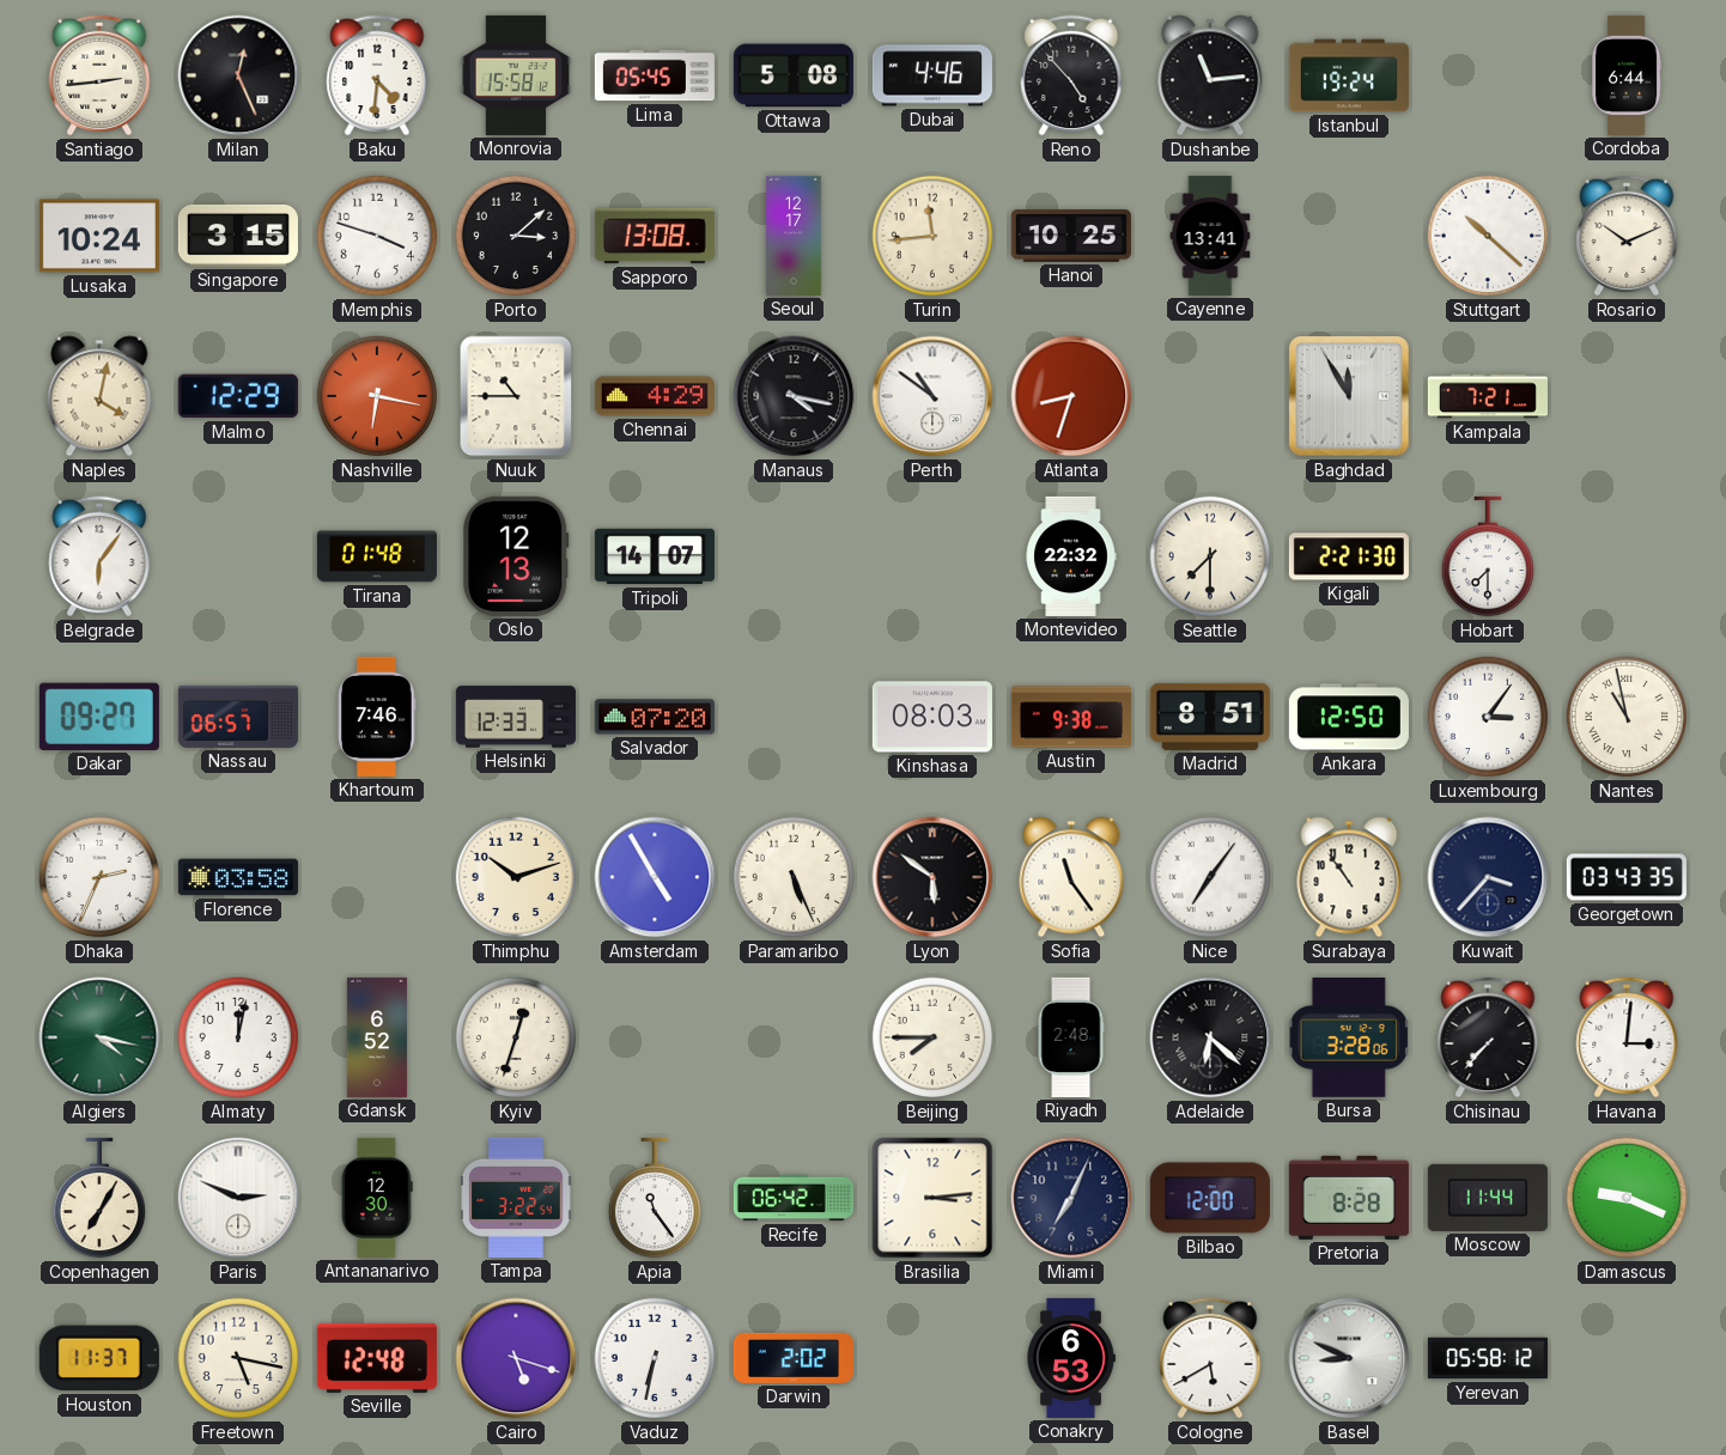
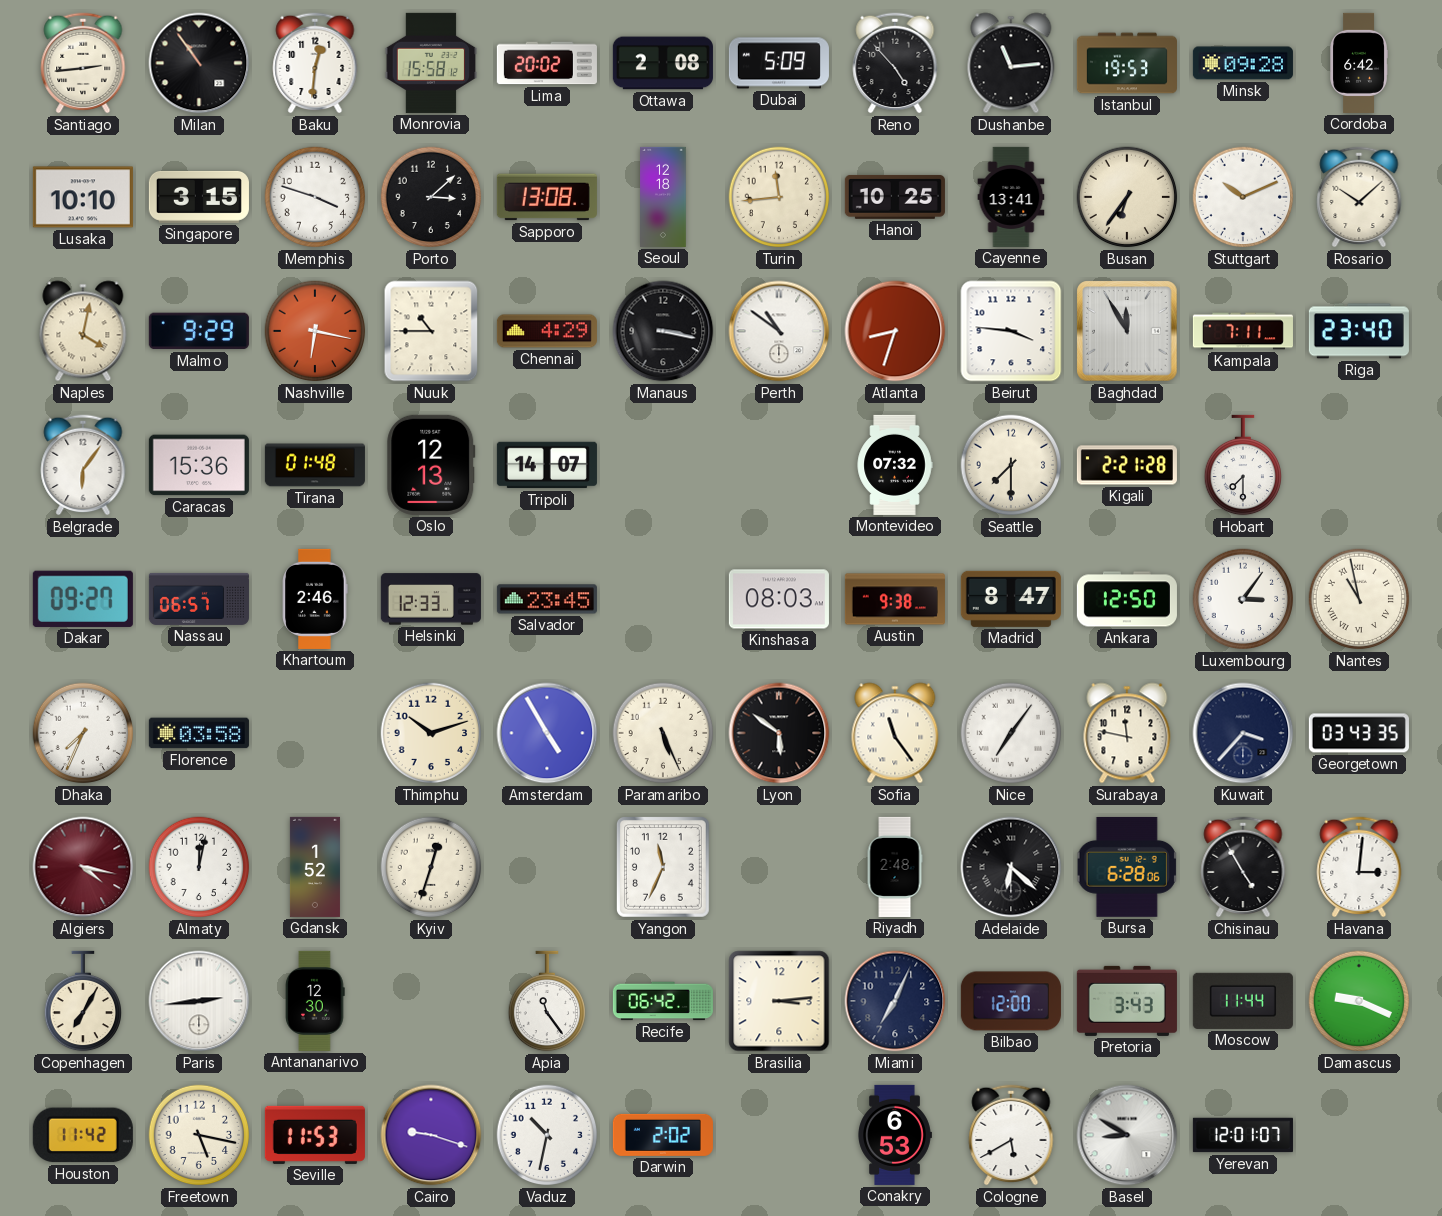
Milan: 12:26 -> 10:54
Baku: 4:31 -> 12:31
Lima: 05:45 -> 20:02
Ottawa: 5:08 -> 2:08
Dubai: 4:46 -> 5:09
Istanbul: 19:24 -> 19:53
Minsk: none -> 09:28
Cordoba: 6:44 -> 6:42
Lusaka: 10:24 -> 10:10
Seoul: 12:17 -> 12:18
Busan: none -> 6:36
Stuttgart: 10:22 -> 10:11
Rosario: 10:11 -> 10:08
Malmo: 12:29 -> 9:29
Manaus: 4:17 -> 3:17
Beirut: none -> 3:46
Kampala: 7:21 -> 7:11
Riga: none -> 23:40
Caracas: none -> 15:36
Montevideo: 22:32 -> 07:32
Kigali: 2:21:30 -> 2:21:28
Khartoum: 7:46 -> 2:46
Salvador: 07:20 -> 23:45
Madrid: 8:51 -> 8:47
Dhaka: 2:34 -> 7:34
Surabaya: 10:54 -> 11:47
Algiers dial: green -> burgundy
Gdansk: 6:52 -> 1:52
Yangon: none -> 11:34
Beijing: 7:45 -> none
Bursa: 3:28 -> 6:28
Chisinau: 7:37 -> 4:55
Paris: 2:49 -> 2:44
Tampa: 3:22 -> none
Pretoria: 8:28 -> 3:43
Houston: 11:37 -> 11:42
Seville: 12:48 -> 11:53
Cairo: 5:18 -> 9:18
Vaduz: 6:32 -> 10:32
Basel: 8:49 -> 8:50
Yerevan: 05:58 -> 12:01
